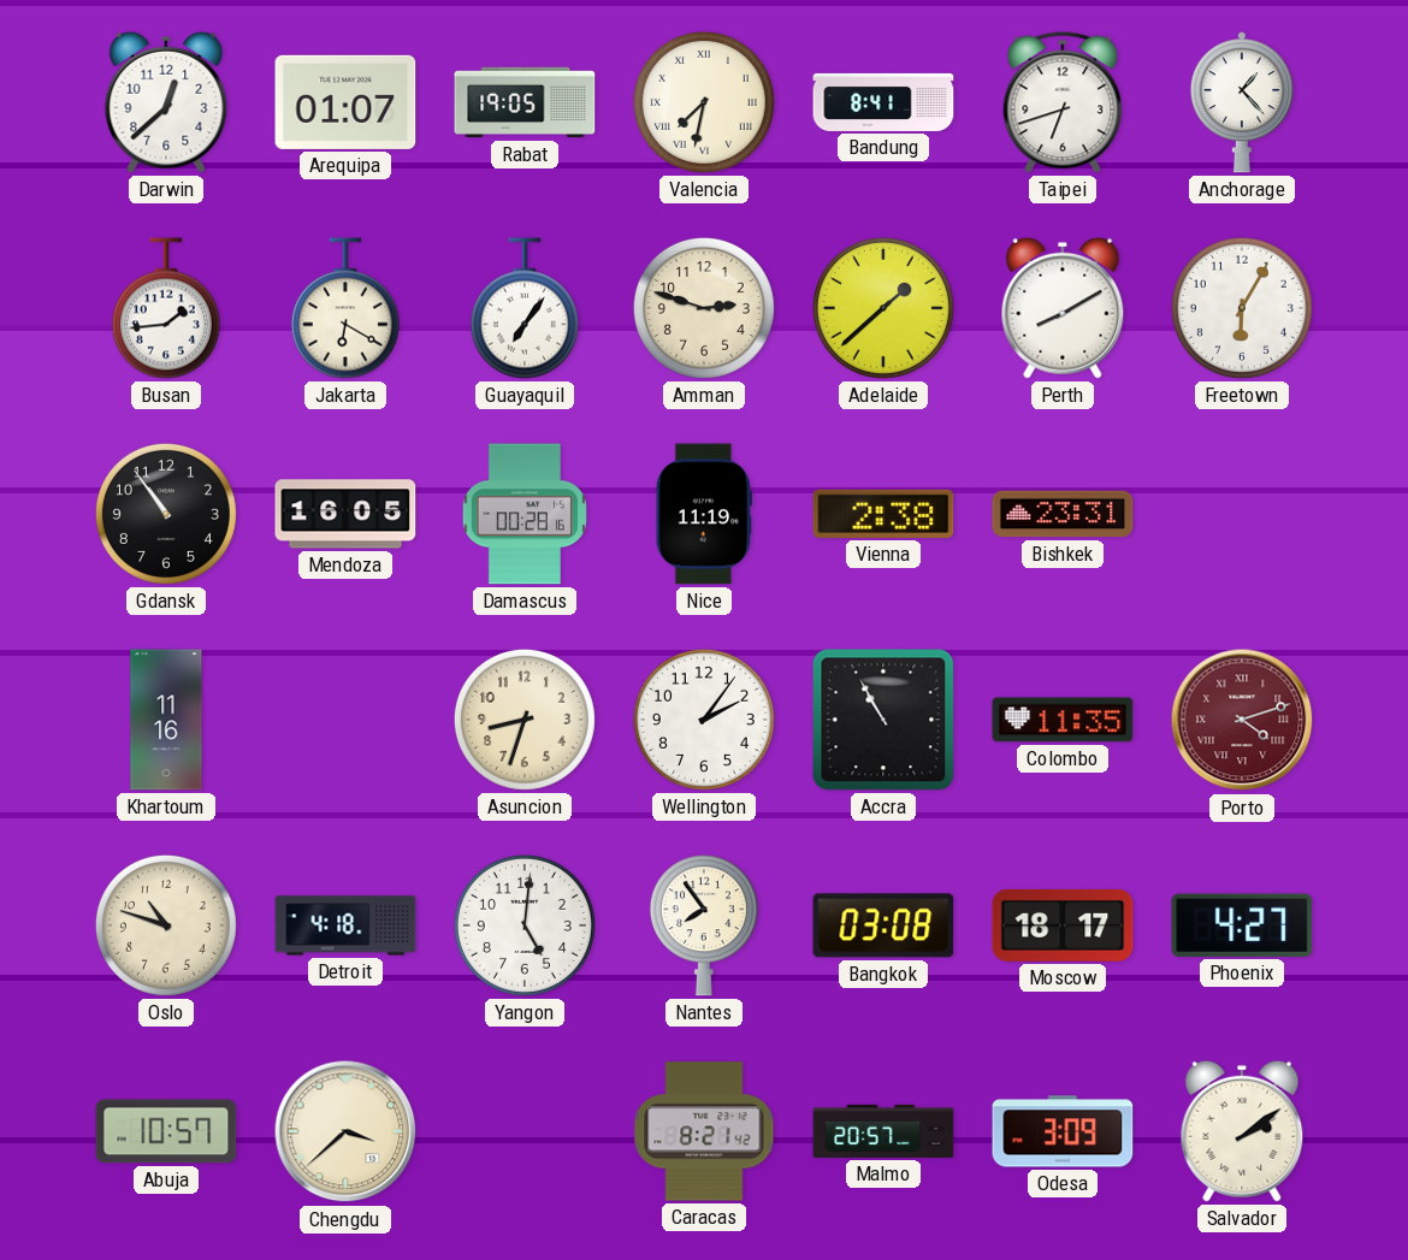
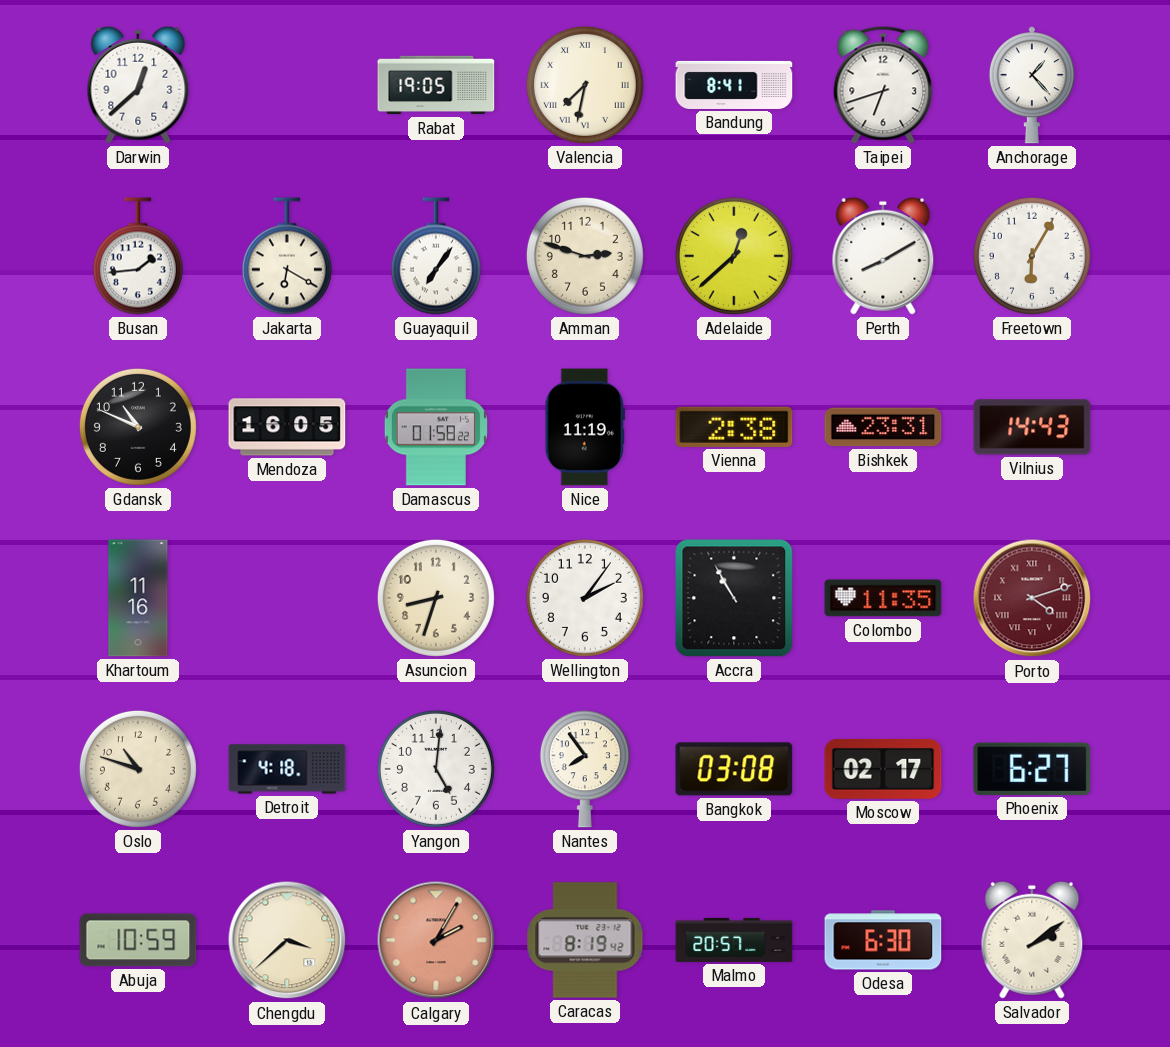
Arequipa: 01:07 -> none
Adelaide: 1:38 -> 12:38
Gdansk: 10:54 -> 10:49
Damascus: 00:28 -> 01:58
Vilnius: none -> 14:43
Moscow: 18:17 -> 02:17
Phoenix: 4:27 -> 6:27
Abuja: 10:57 -> 10:59
Calgary: none -> 2:05
Caracas: 8:21 -> 8:19
Odesa: 3:09 -> 6:30
